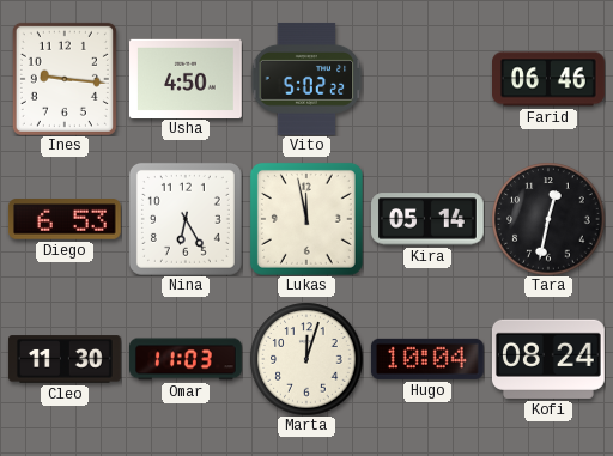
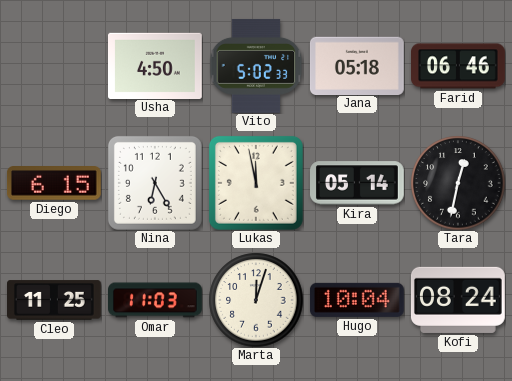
Ines: 9:16 -> none
Vito: 5:02:22 -> 5:02:33
Jana: none -> 05:18
Diego: 6:53 -> 6:15
Cleo: 11:30 -> 11:25
